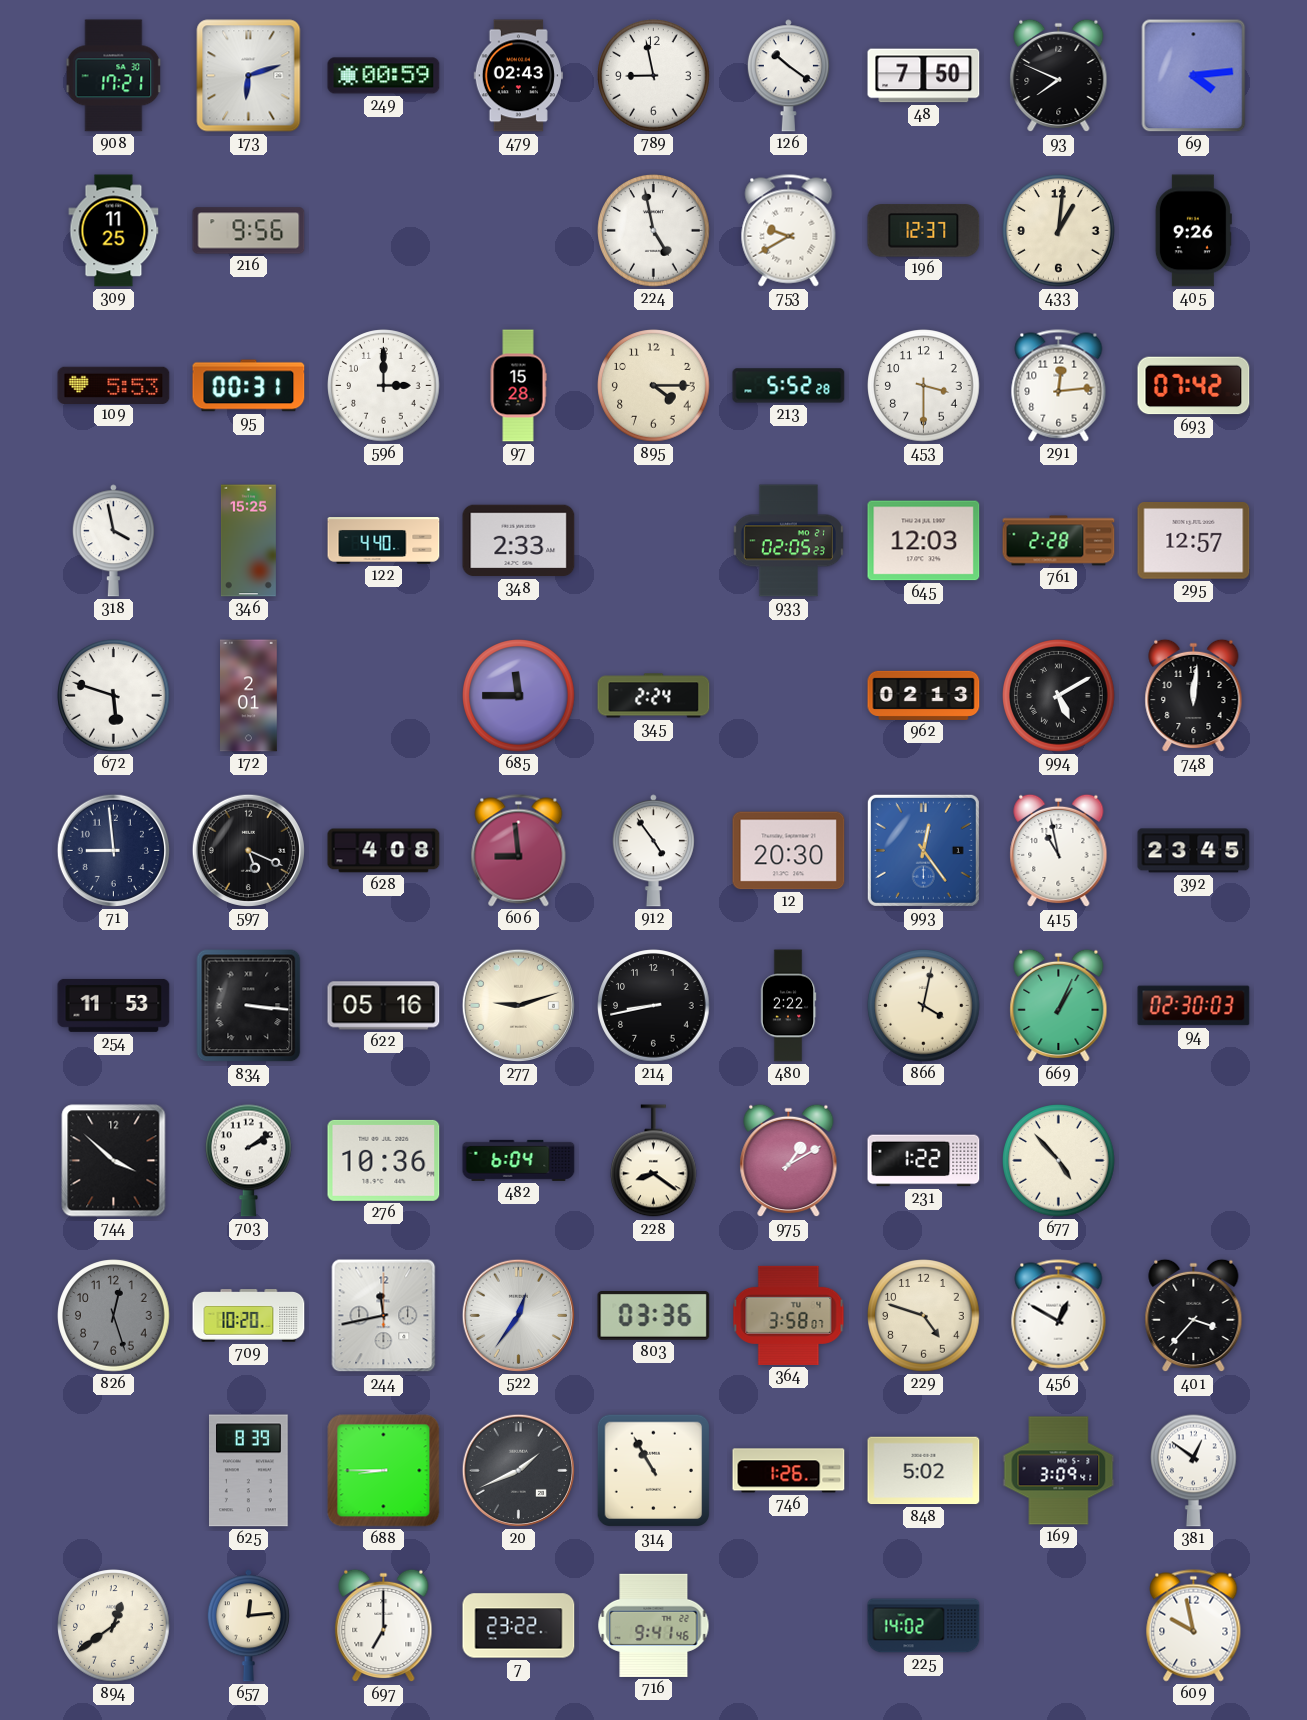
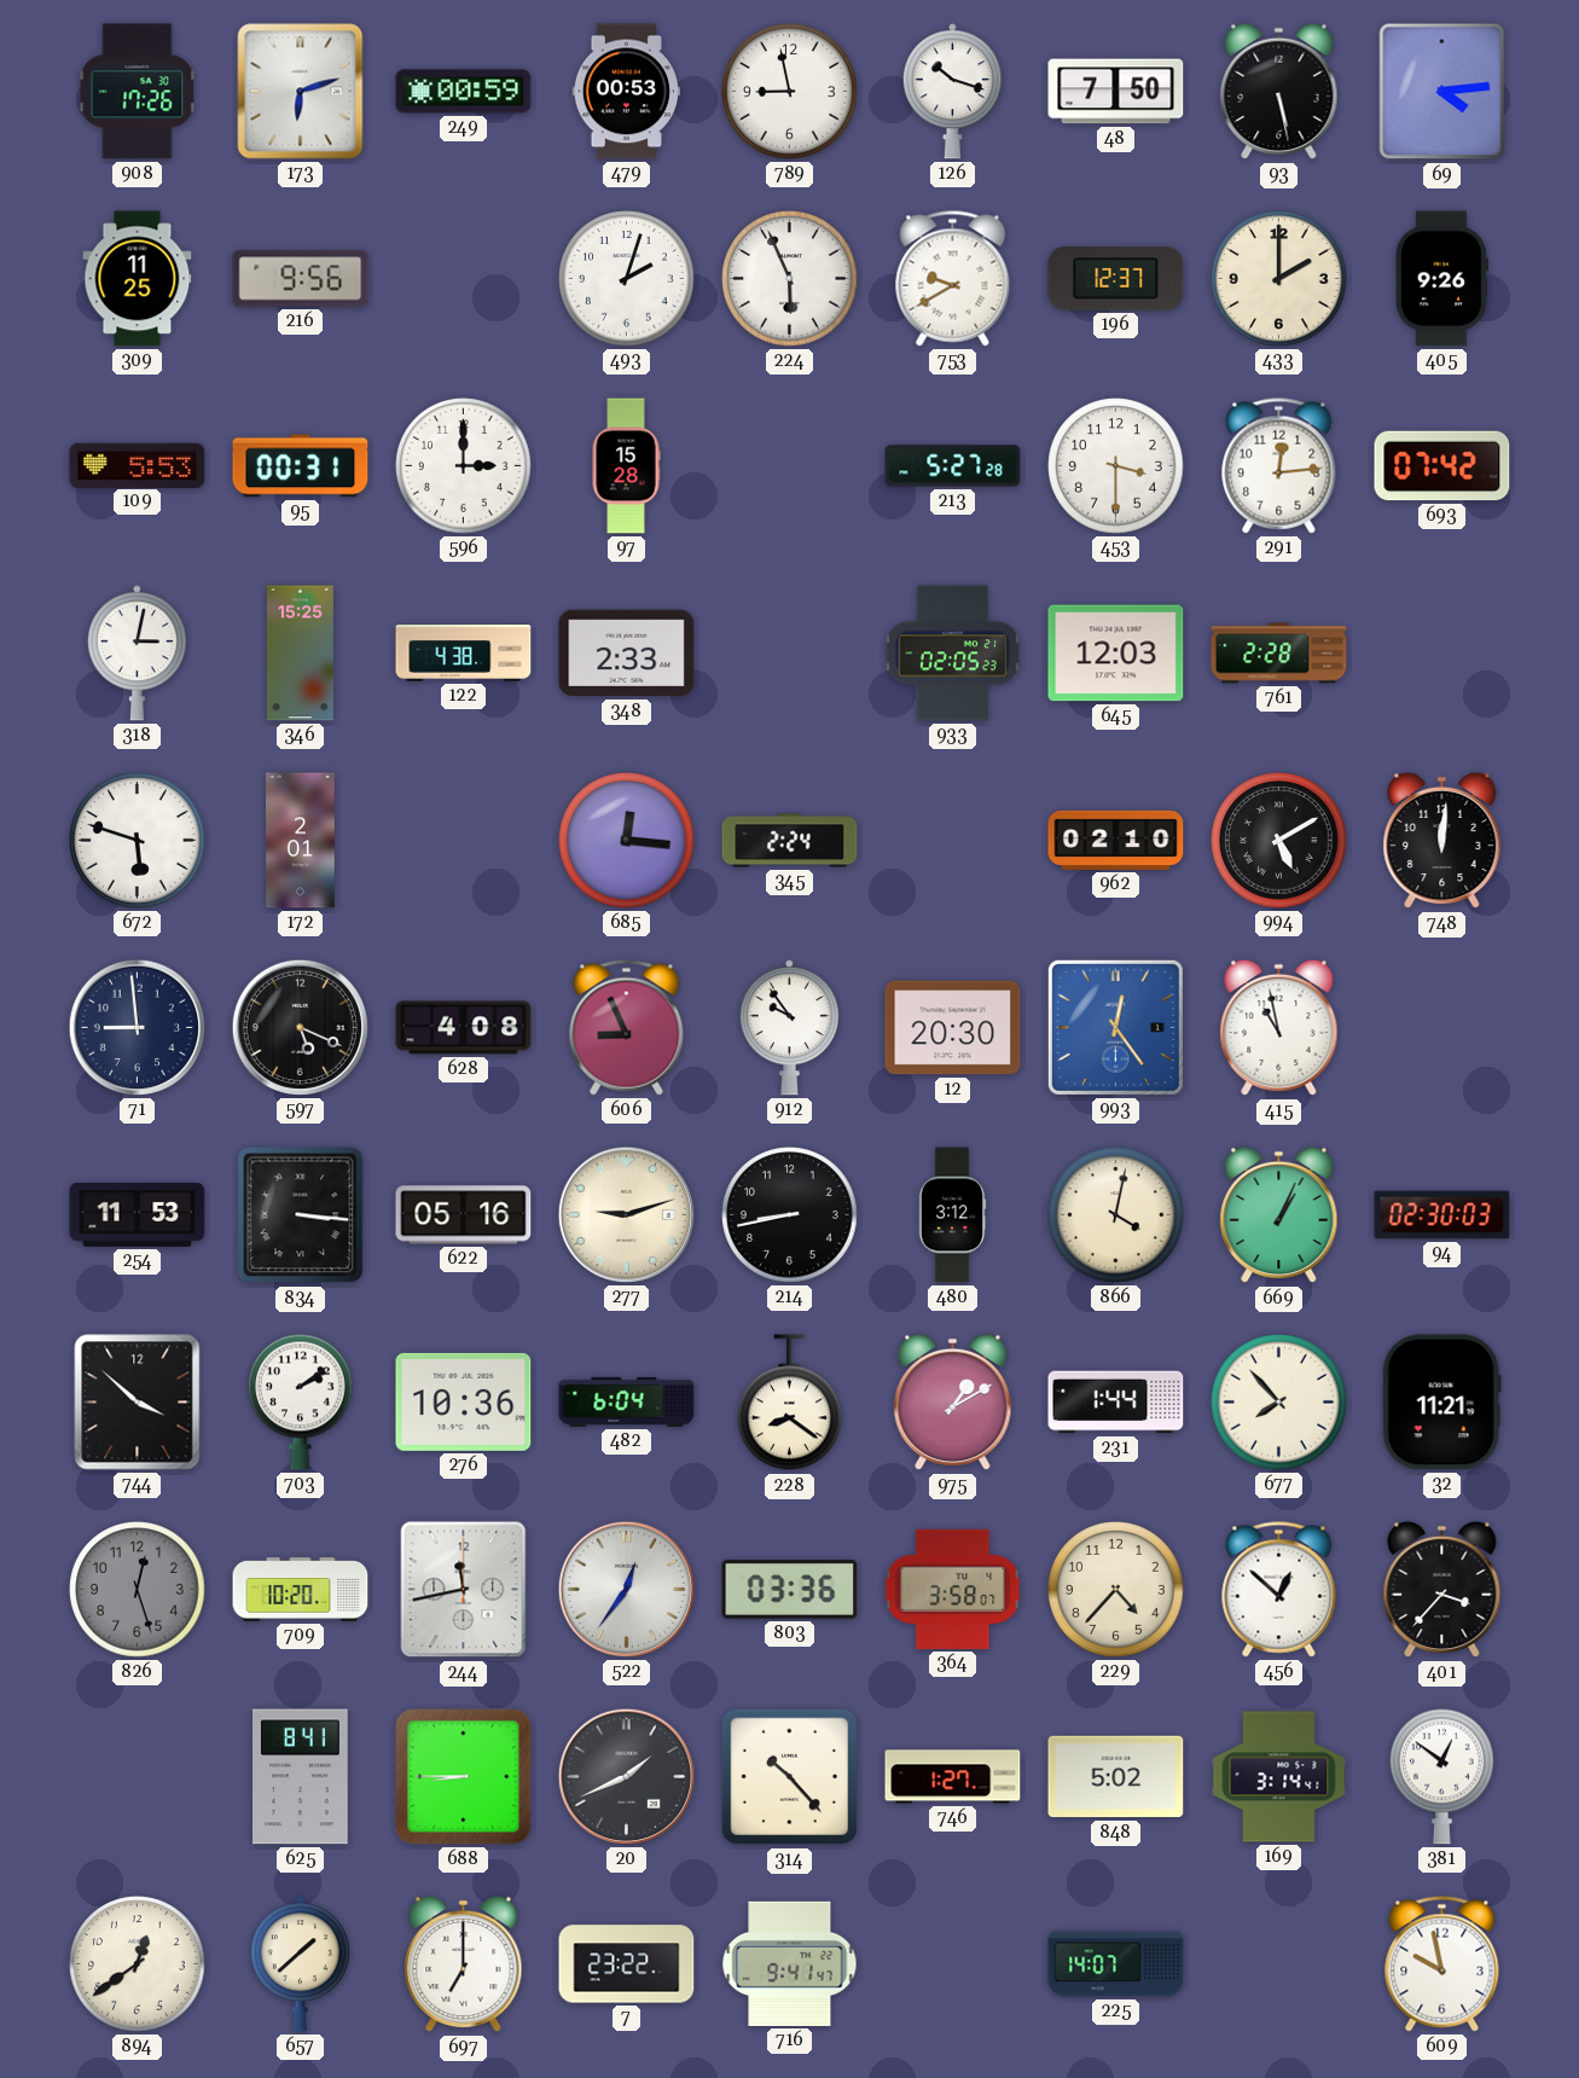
908: 17:21 -> 17:26
479: 02:43 -> 00:53
126: 10:21 -> 10:18
93: 7:49 -> 5:28
493: none -> 2:03
224: 4:58 -> 5:56
433: 1:01 -> 2:00
895: 4:15 -> none
213: 5:52 -> 5:27
318: 3:58 -> 3:02
122: 4:40 -> 4:38
295: 12:57 -> none
685: 11:45 -> 12:16
962: 02:13 -> 02:10
606: 8:59 -> 8:56
912: 4:54 -> 9:54
392: 23:45 -> none
480: 2:22 -> 3:12
231: 1:22 -> 1:44
677: 4:53 -> 7:53
32: none -> 11:21
229: 4:48 -> 4:37
456: 12:50 -> 12:52
625: 8:39 -> 8:41
314: 10:55 -> 10:23
746: 1:26 -> 1:27
169: 3:09 -> 3:14
657: 12:14 -> 1:38
716: 9:41:46 -> 9:41:47
225: 14:02 -> 14:07
